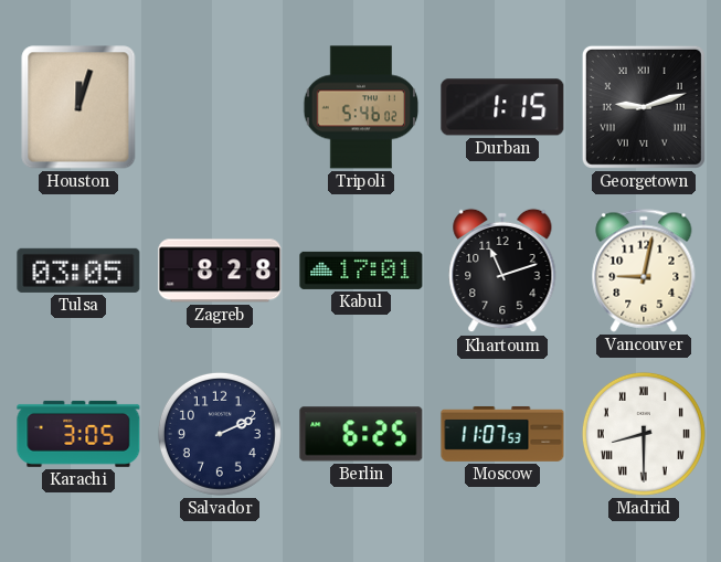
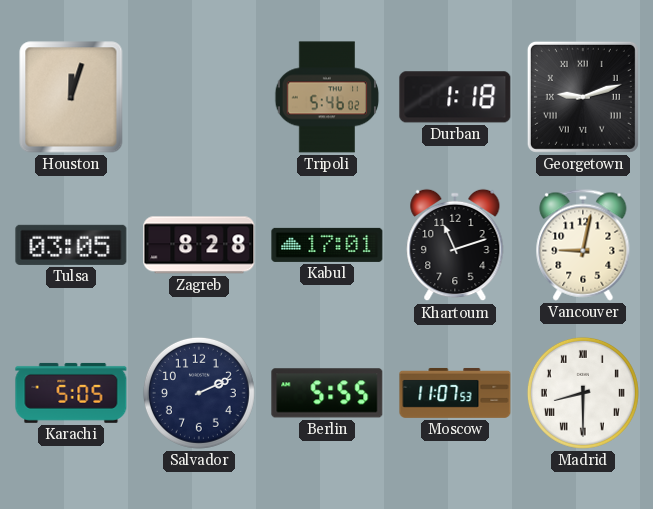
Durban: 1:15 -> 1:18
Karachi: 3:05 -> 5:05
Berlin: 6:25 -> 5:55
